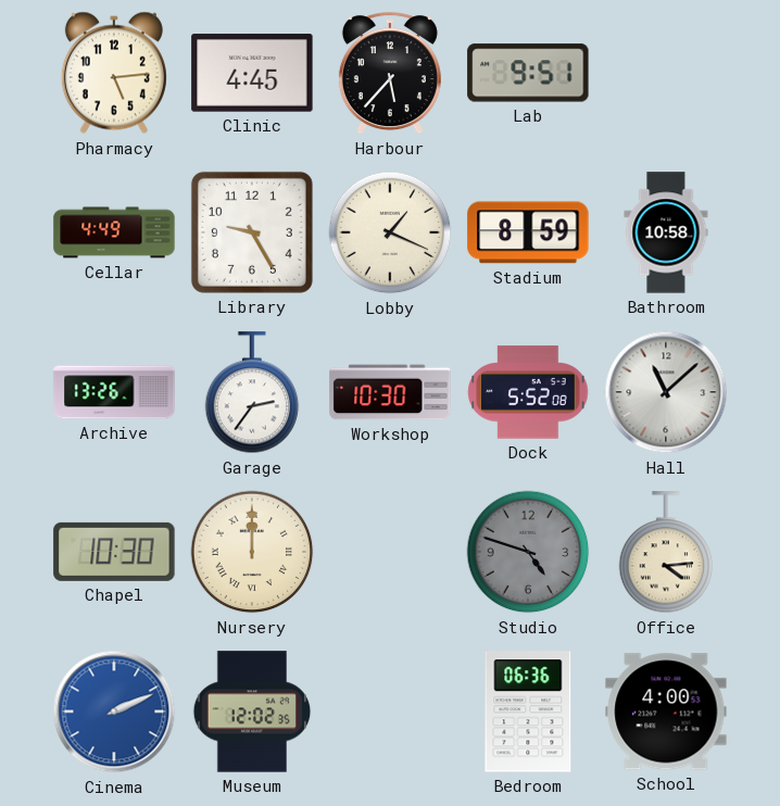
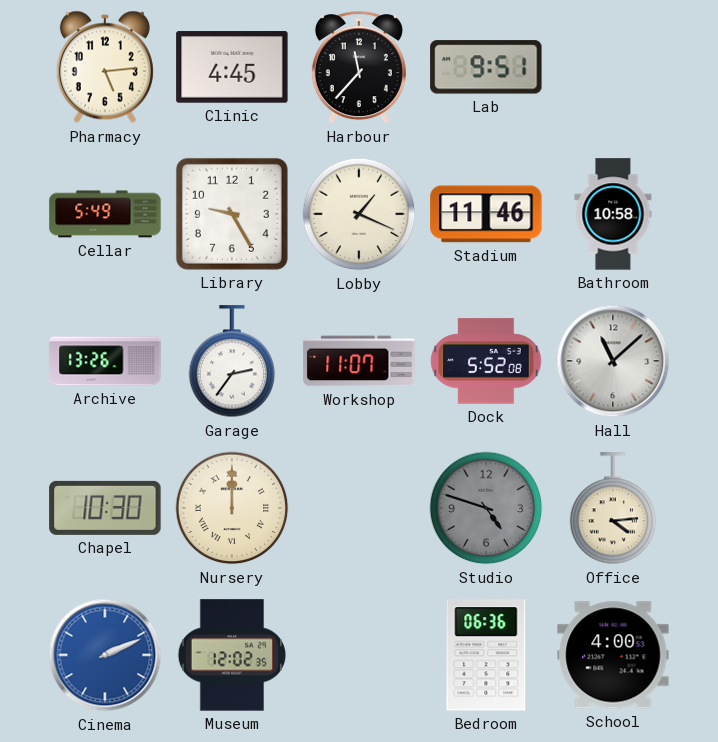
Harbour: 5:37 -> 11:37
Cellar: 4:49 -> 5:49
Stadium: 8:59 -> 11:46
Workshop: 10:30 -> 11:07
